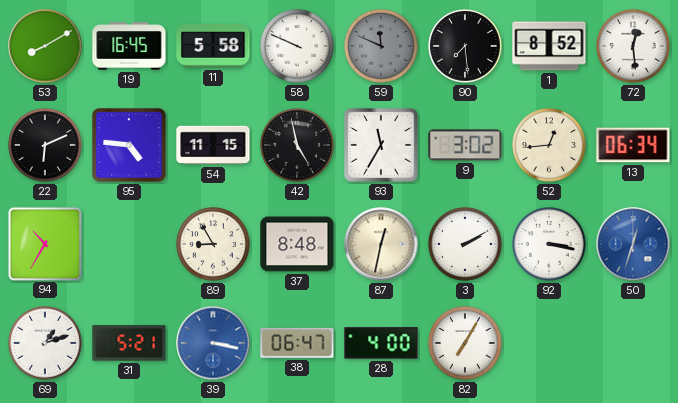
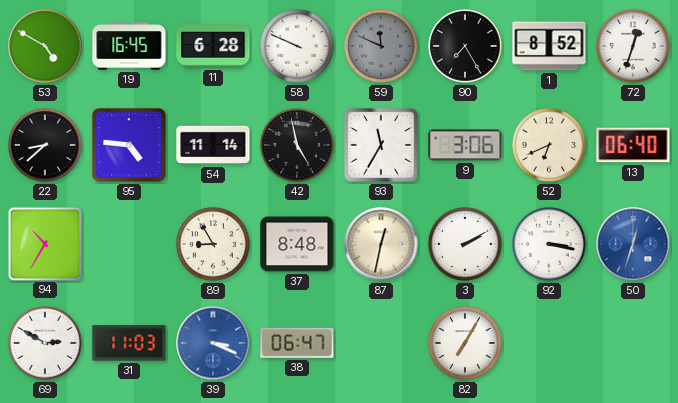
53: 8:10 -> 4:50
11: 5:58 -> 6:28
90: 7:29 -> 7:25
72: 12:29 -> 12:33
22: 6:11 -> 8:38
54: 11:15 -> 11:14
9: 3:02 -> 3:06
52: 12:44 -> 6:41
13: 06:34 -> 06:40
69: 1:12 -> 2:50
31: 5:21 -> 11:03
39: 3:17 -> 3:19
28: 4:00 -> none
